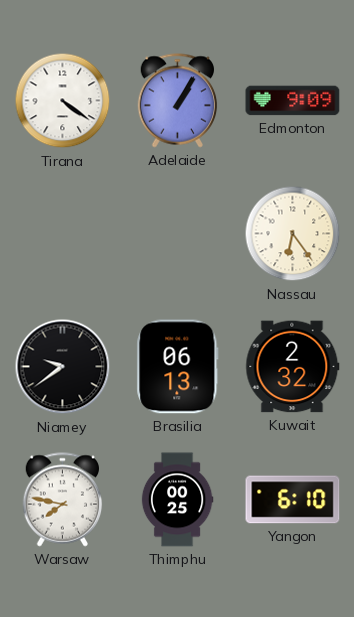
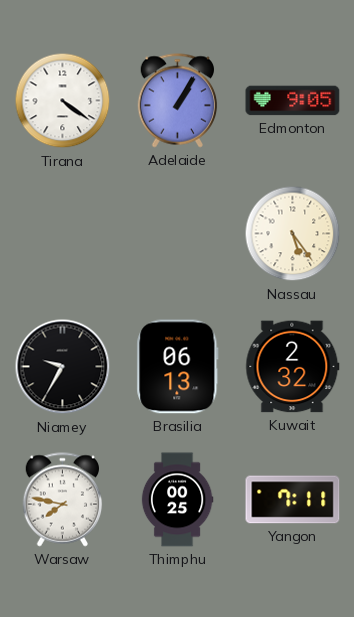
Edmonton: 9:09 -> 9:05
Nassau: 6:24 -> 5:24
Niamey: 9:39 -> 9:35
Yangon: 6:10 -> 7:11
